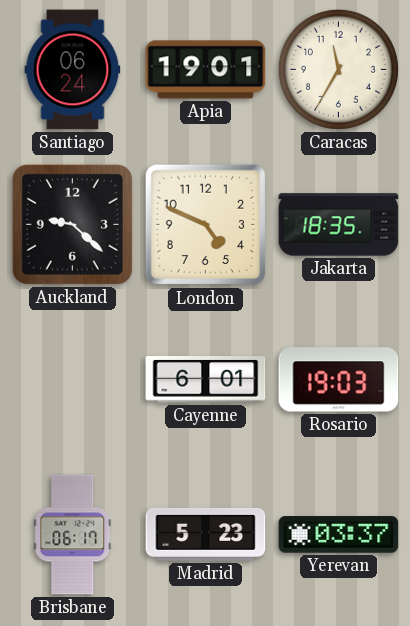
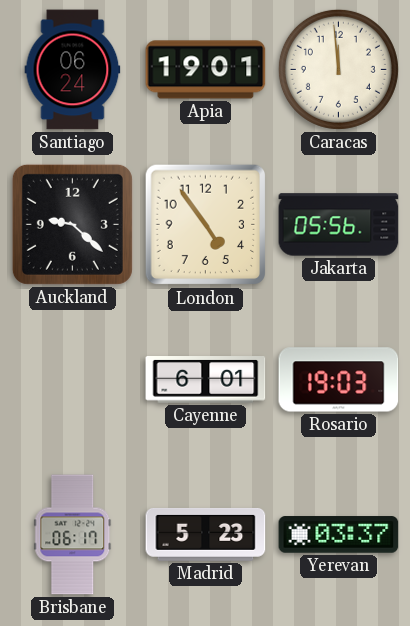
Caracas: 11:35 -> 11:59
London: 4:49 -> 4:54
Jakarta: 18:35 -> 05:56
